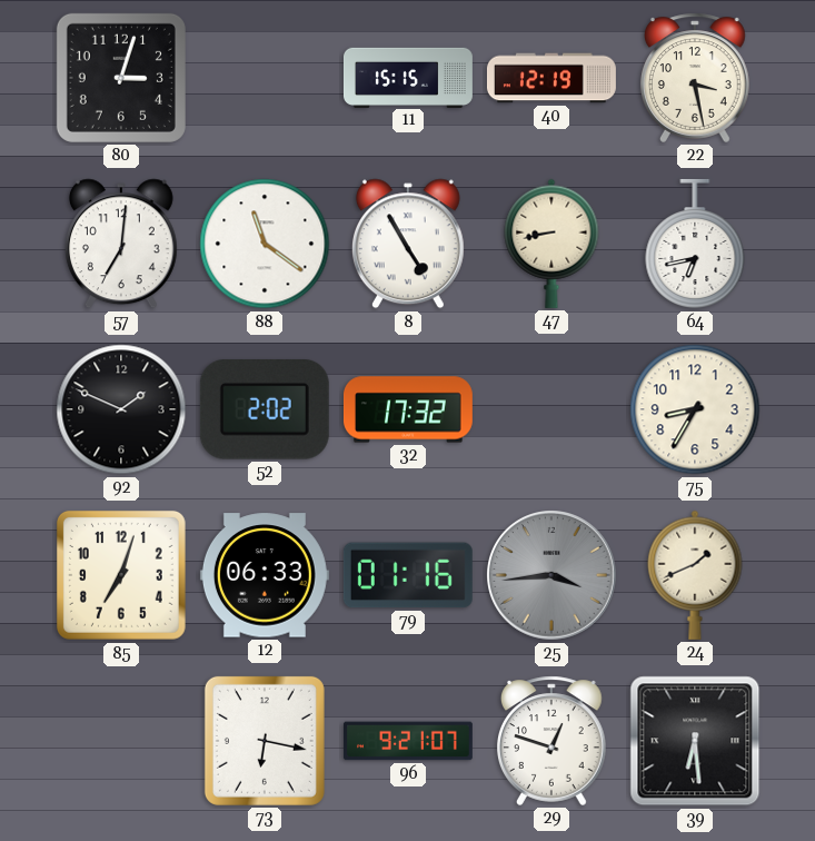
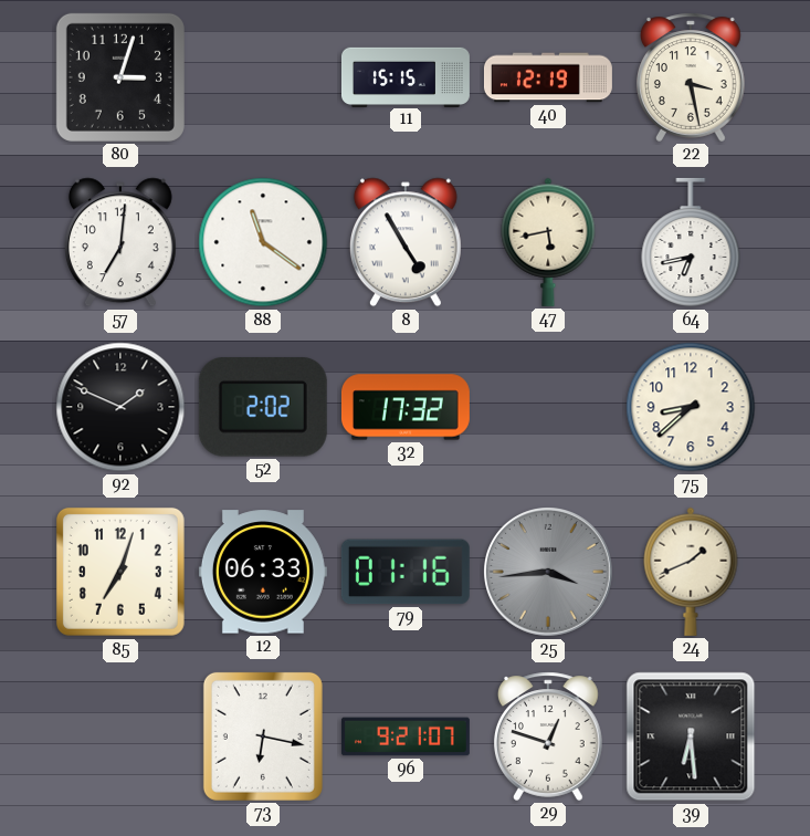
47: 8:43 -> 5:43
75: 8:35 -> 8:38
